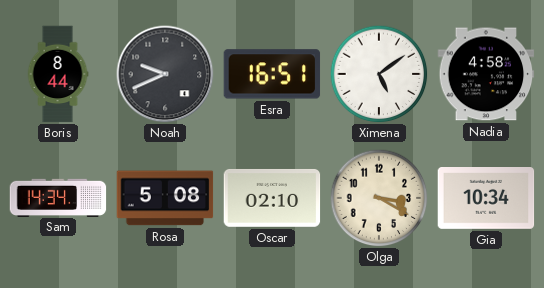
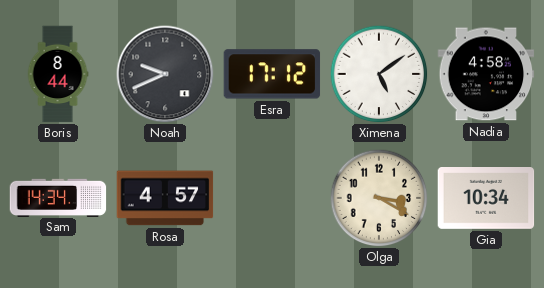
Esra: 16:51 -> 17:12
Rosa: 5:08 -> 4:57
Oscar: 02:10 -> none
